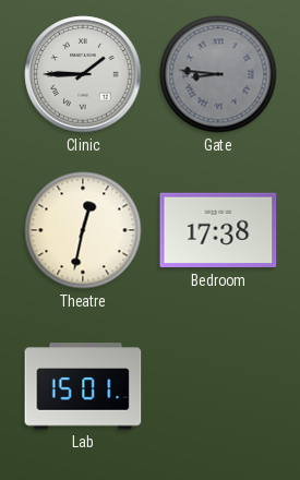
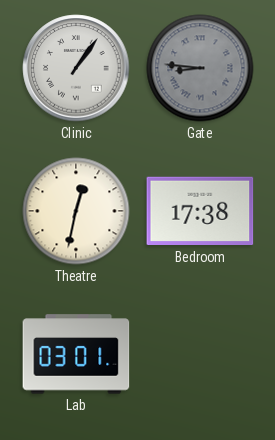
Clinic: 1:45 -> 1:06
Lab: 15:01 -> 03:01
